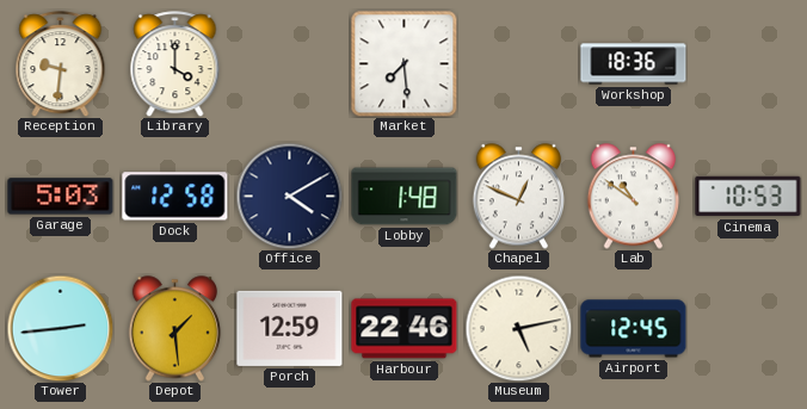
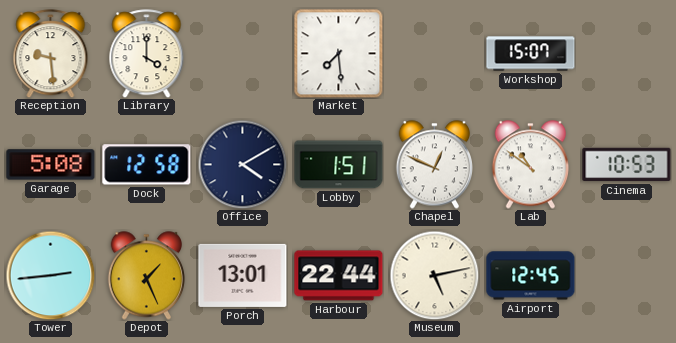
Reception: 9:31 -> 9:29
Workshop: 18:36 -> 15:07
Garage: 5:03 -> 5:08
Lobby: 1:48 -> 1:51
Depot: 1:29 -> 1:26
Porch: 12:59 -> 13:01
Harbour: 22:46 -> 22:44
